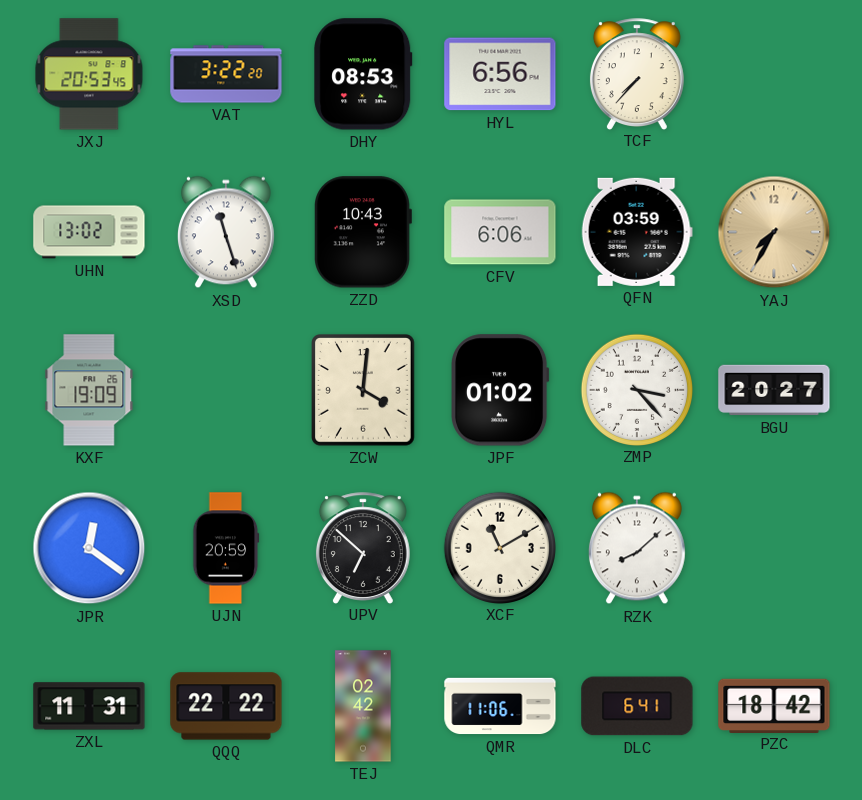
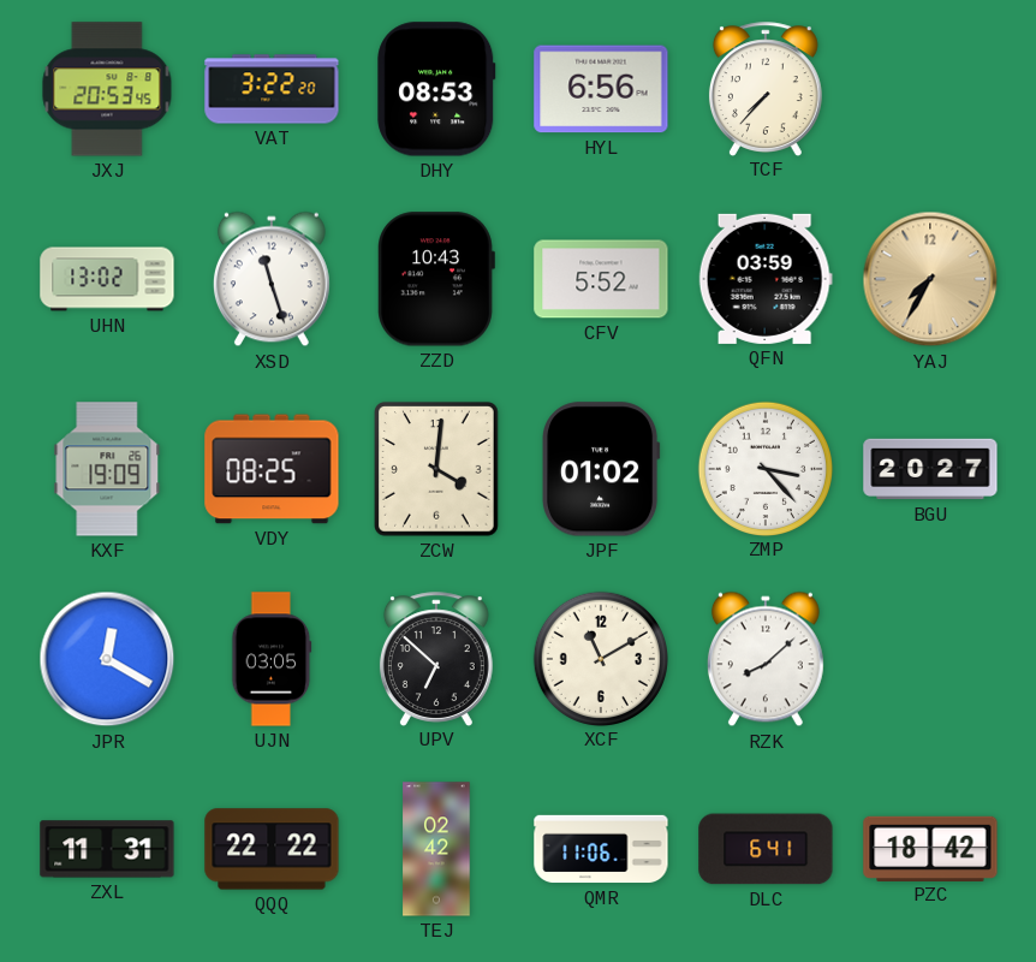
CFV: 6:06 -> 5:52
VDY: none -> 08:25
JPR: 12:21 -> 12:20
UJN: 20:59 -> 03:05
